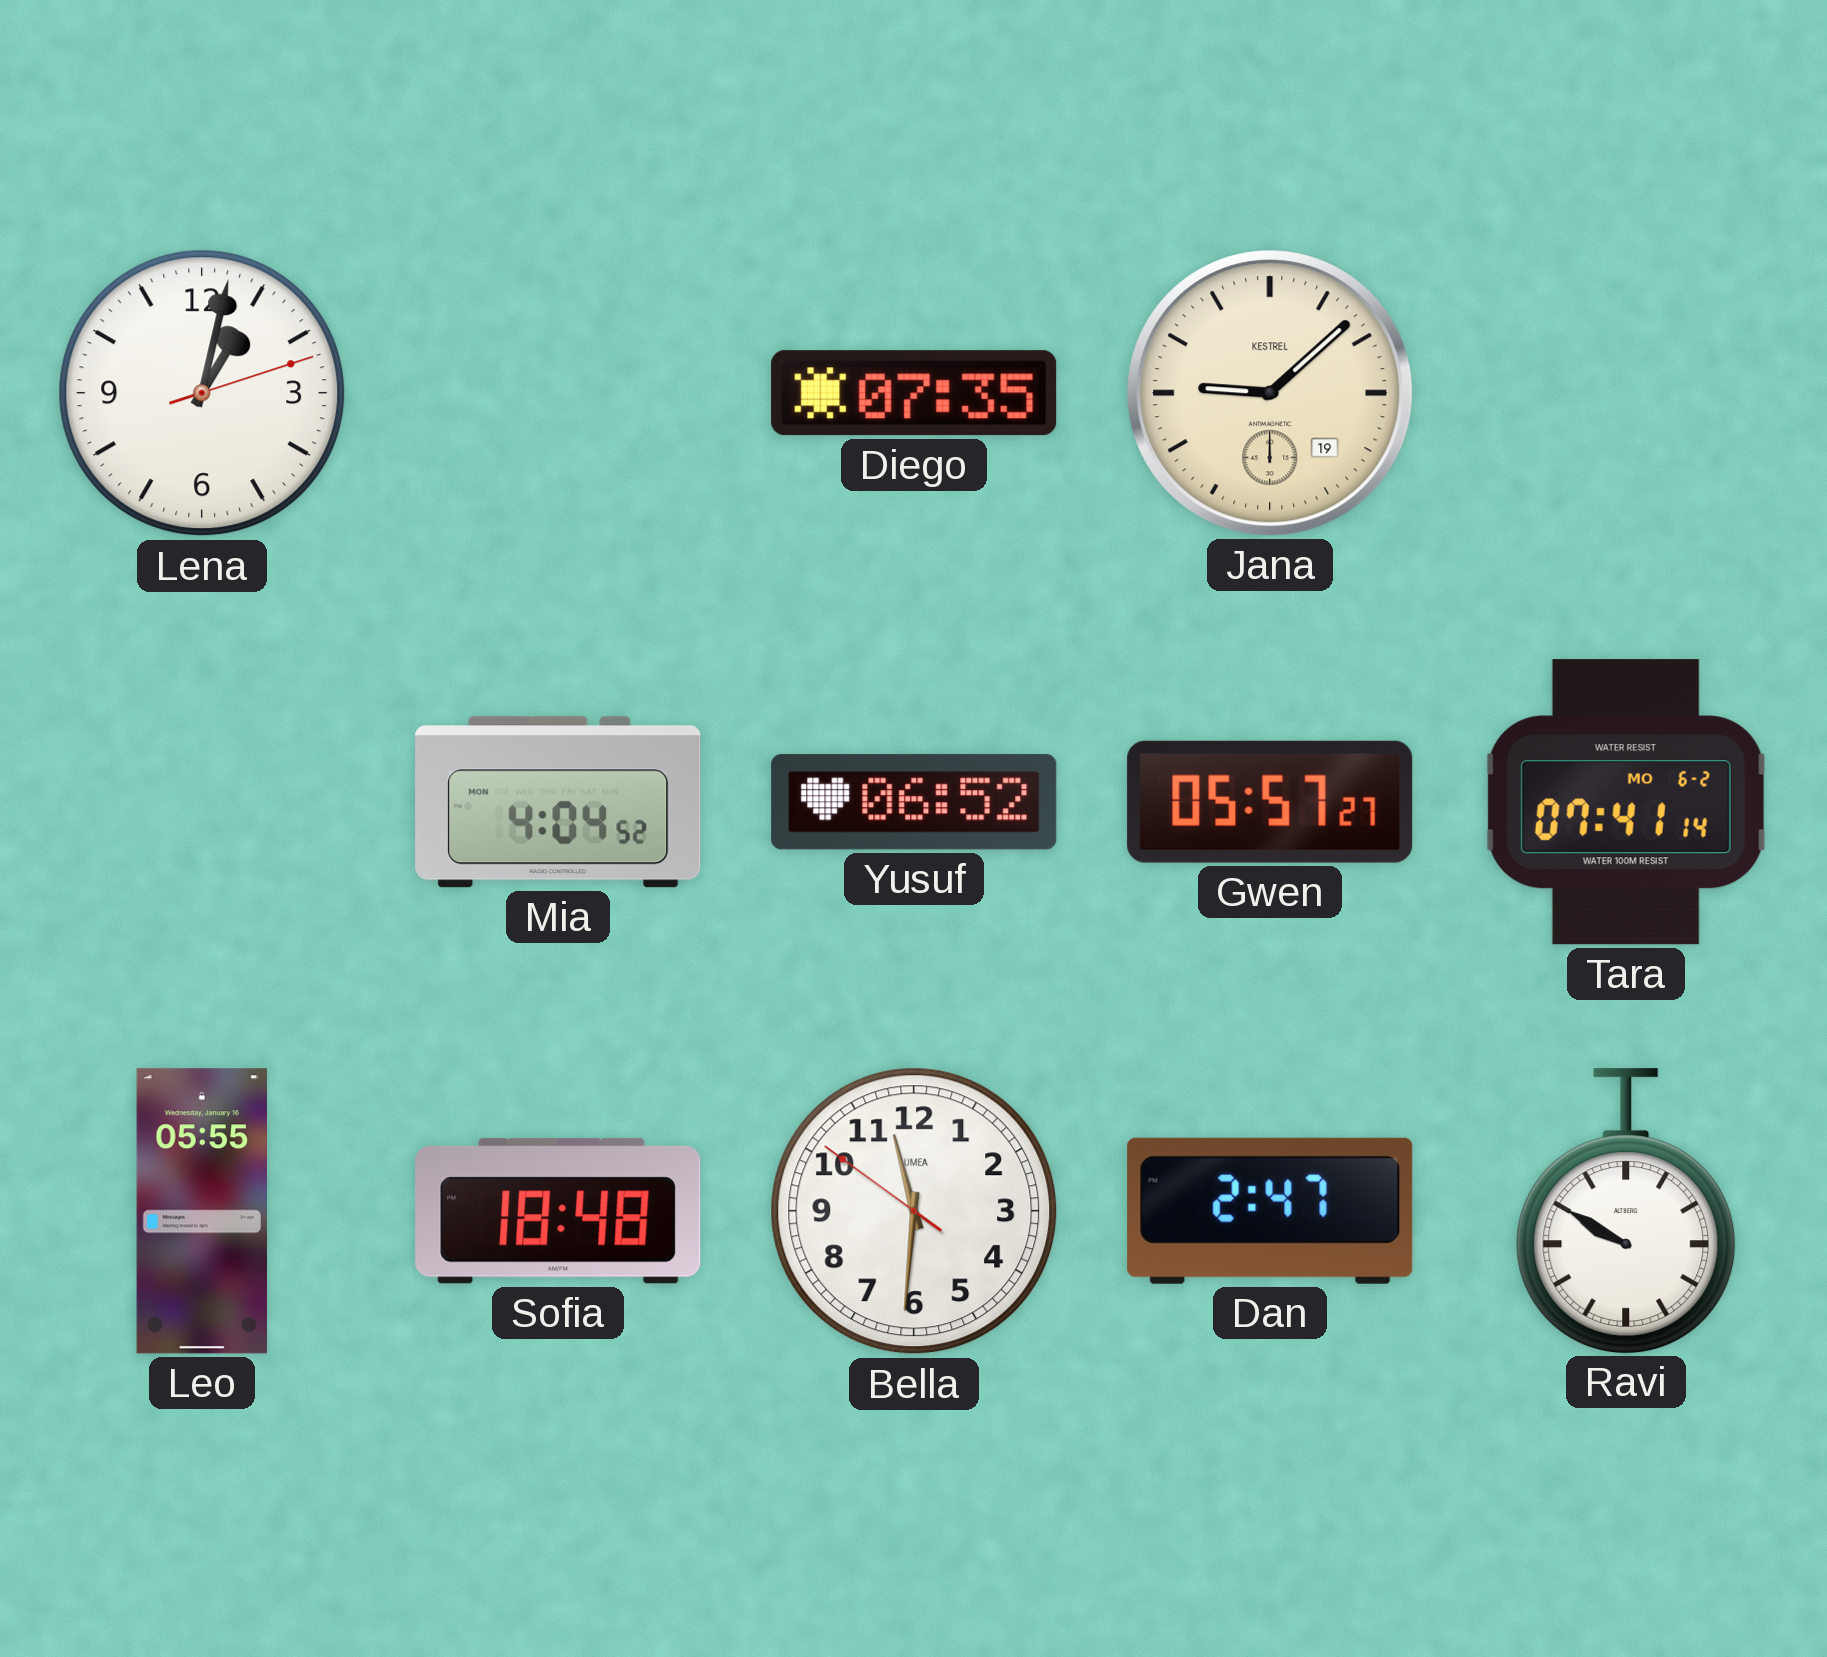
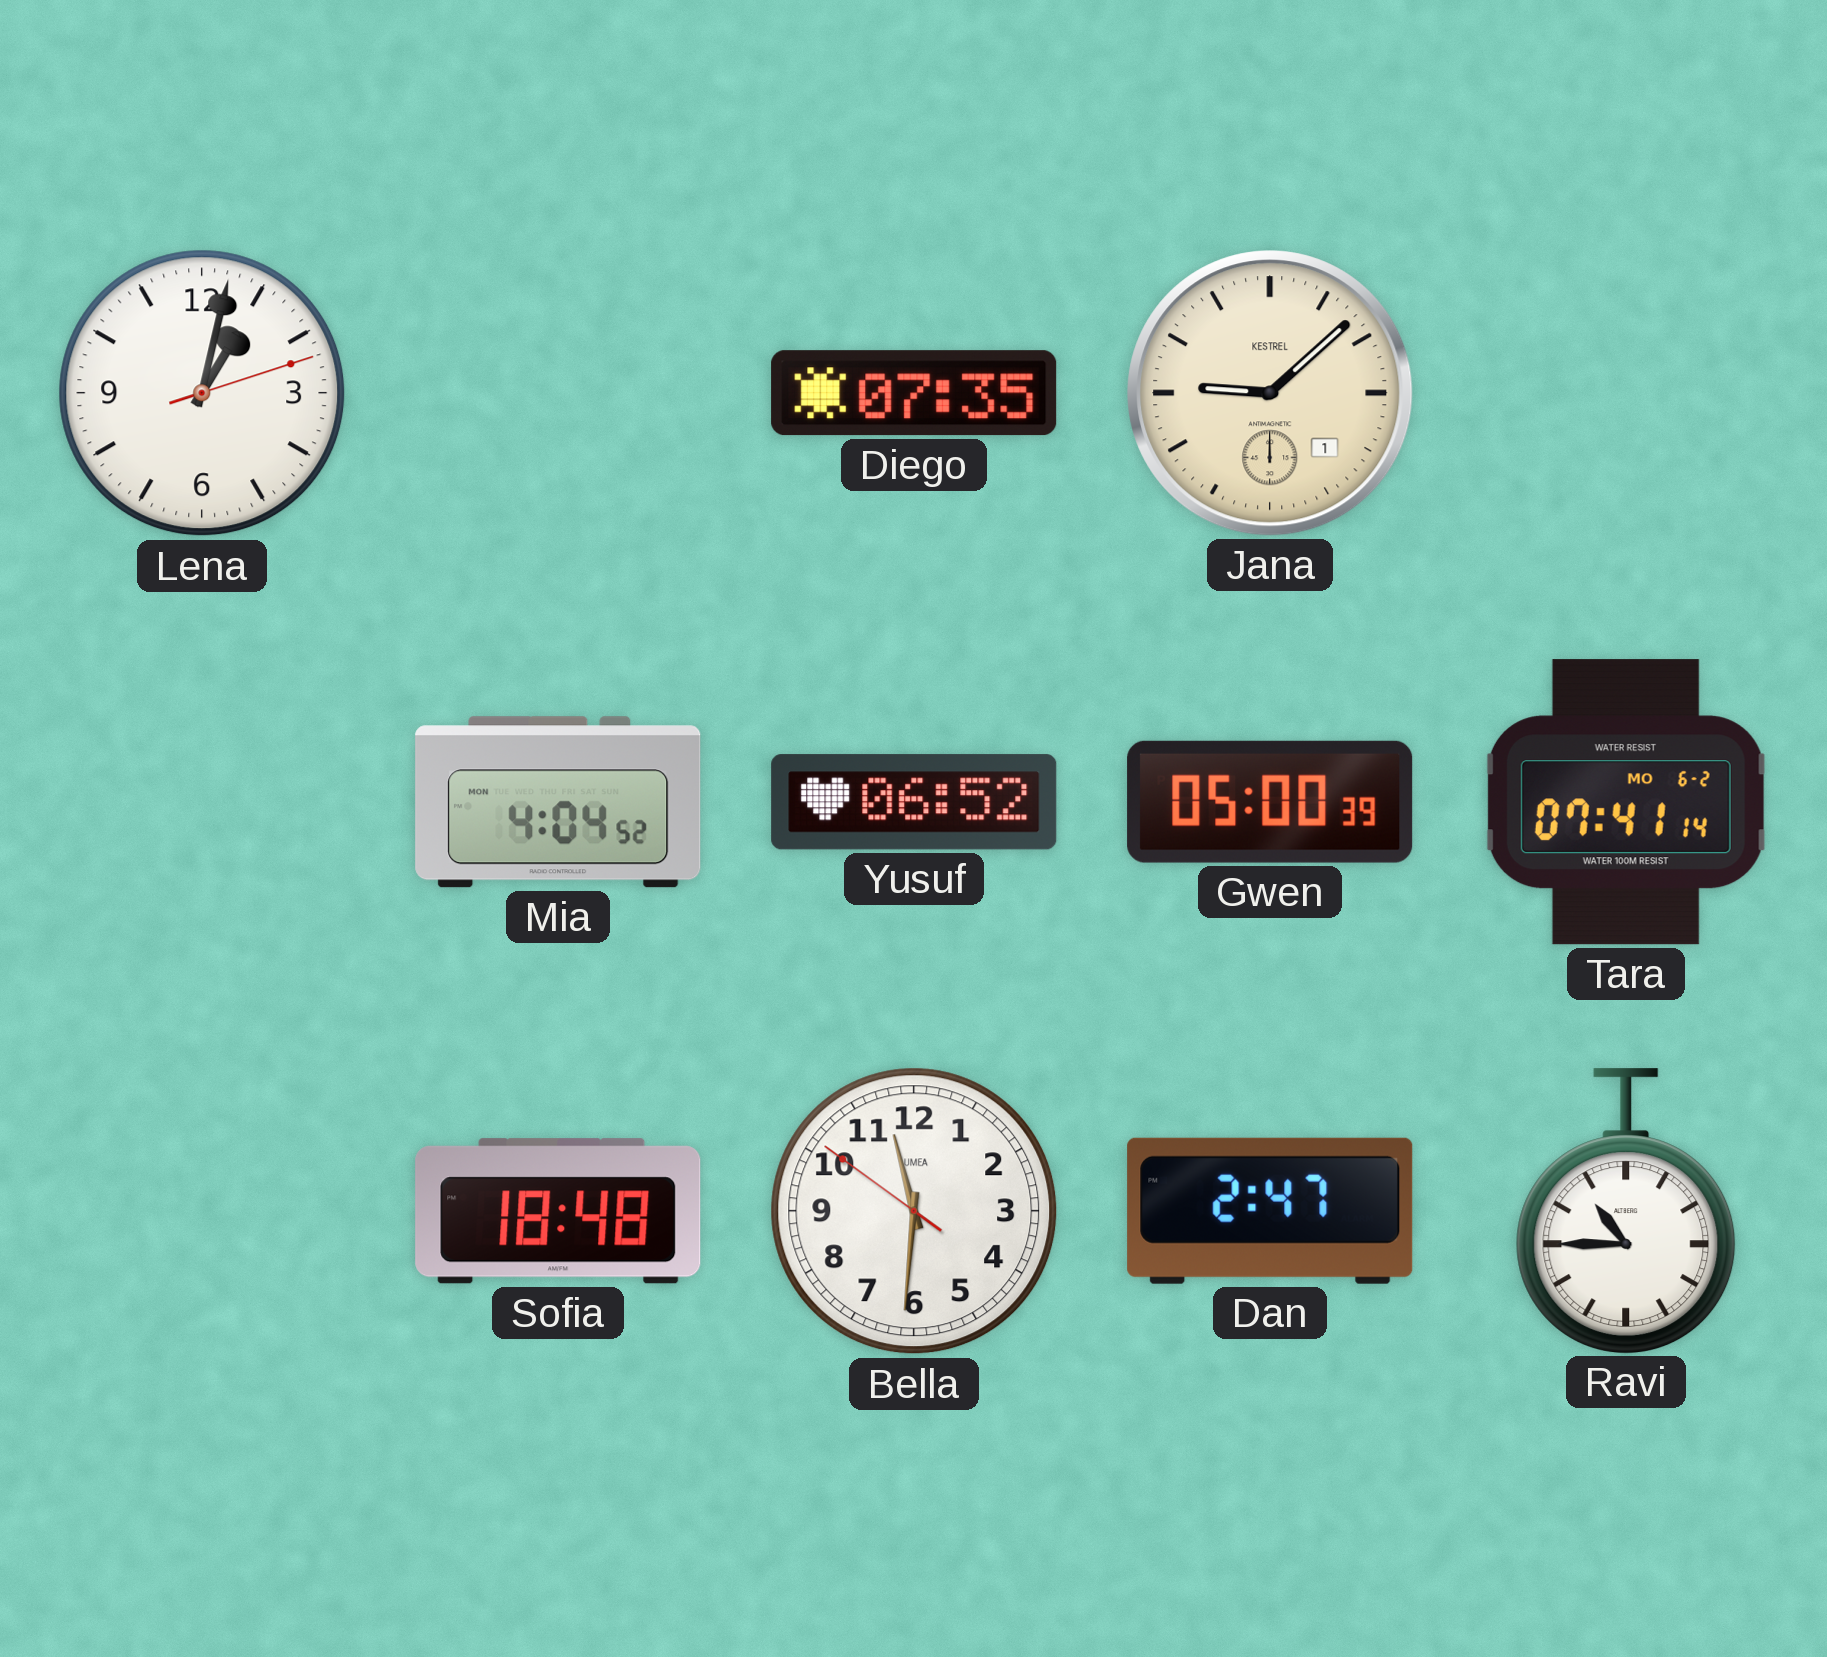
Jana date: 19 -> 1
Gwen: 05:57 -> 05:00
Leo: 05:55 -> none
Ravi: 9:50 -> 10:45
